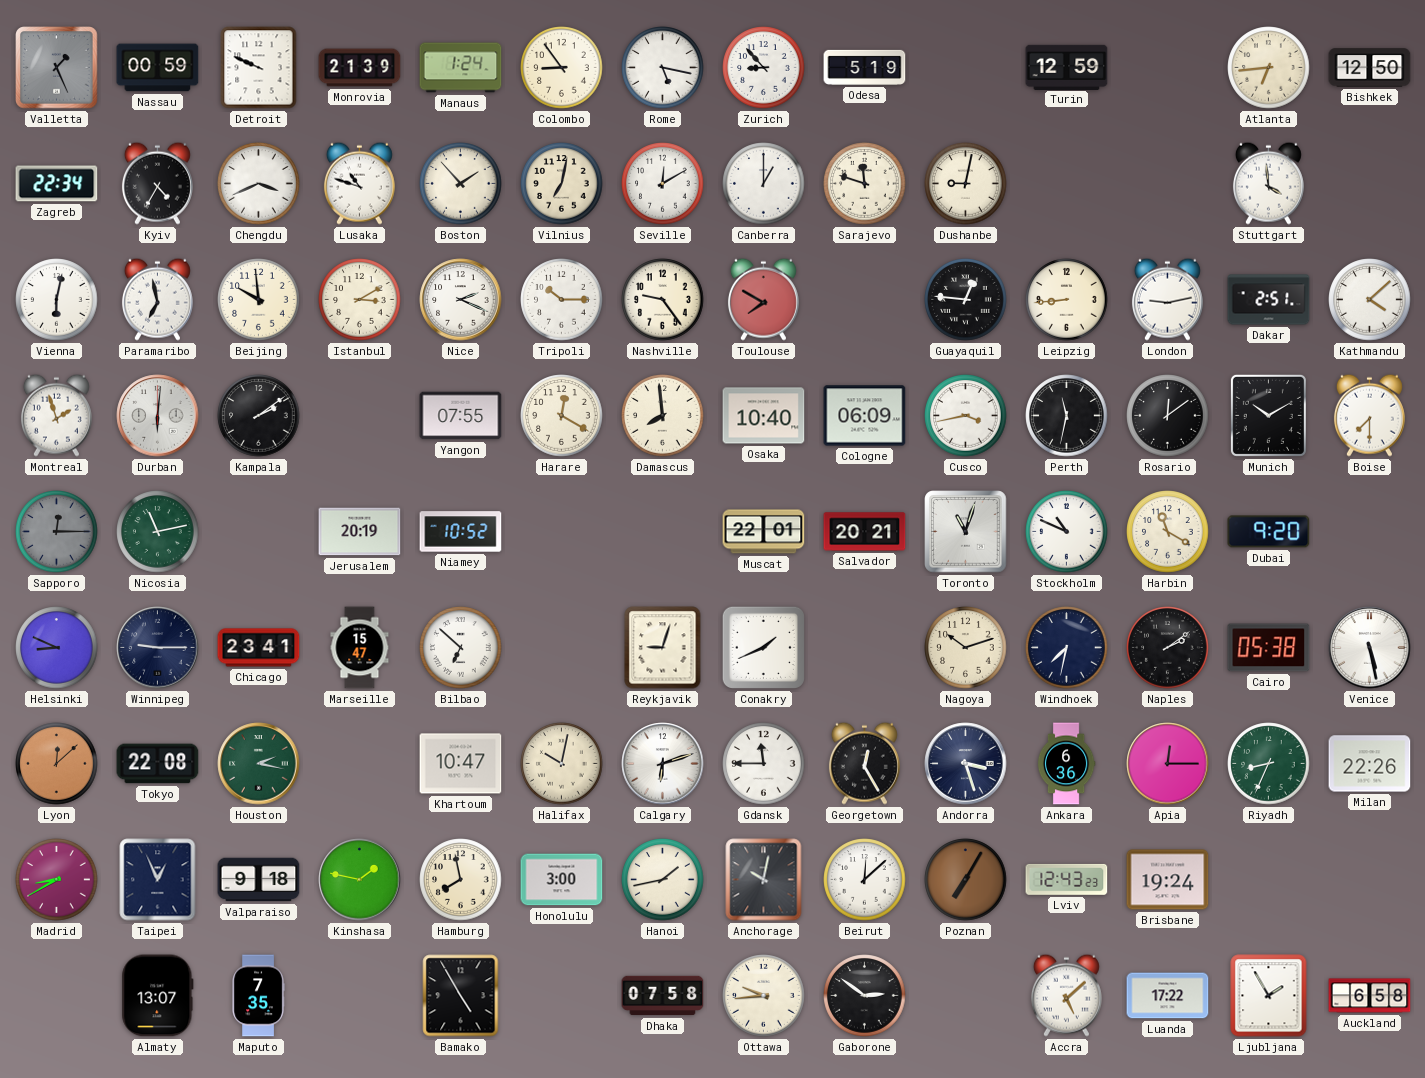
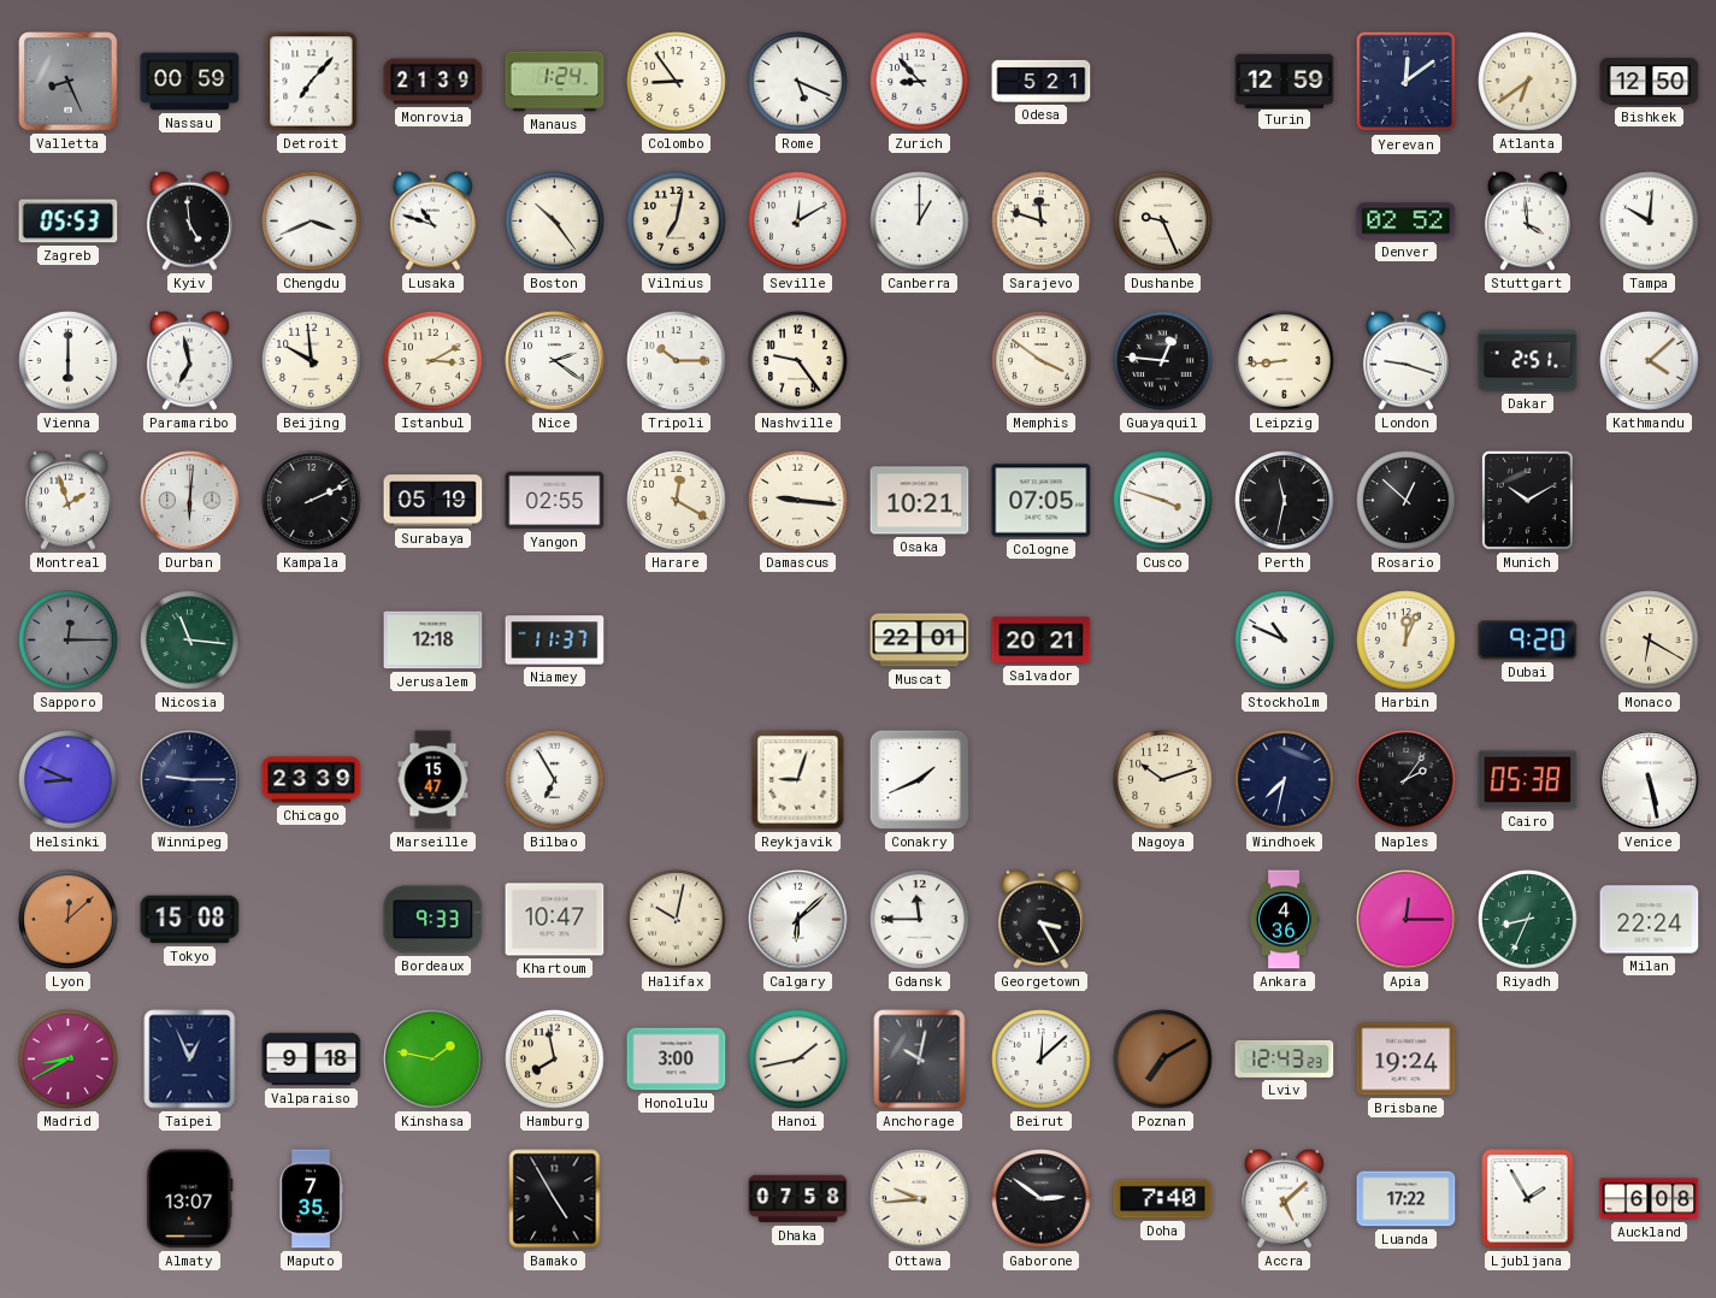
Valletta: 1:26 -> 8:26
Detroit: 9:49 -> 7:07
Rome: 5:17 -> 5:19
Odesa: 5:19 -> 5:21
Yerevan: none -> 12:09
Atlanta: 6:44 -> 6:39
Zagreb: 22:34 -> 05:53
Kyiv: 4:35 -> 4:59
Boston: 1:53 -> 10:24
Dushanbe: 9:02 -> 9:26
Denver: none -> 02:52
Tampa: none -> 10:01
Vienna: 6:02 -> 6:00
Nice: 2:19 -> 2:21
Toulouse: 7:50 -> none
Memphis: none -> 3:51
London: 9:13 -> 9:18
Kampala: 2:09 -> 2:11
Surabaya: none -> 05:19
Yangon: 07:55 -> 02:55
Damascus: 7:59 -> 9:16
Osaka: 10:40 -> 10:21
Cologne: 06:09 -> 07:05
Cusco: 3:43 -> 3:48
Rosario: 12:09 -> 12:52
Boise: 7:30 -> none
Nicosia: 11:13 -> 11:16
Jerusalem: 20:19 -> 12:18
Niamey: 10:52 -> 11:37
Toronto: 11:03 -> none
Harbin: 11:20 -> 12:04
Monaco: none -> 6:20
Chicago: 23:41 -> 23:39
Bilbao: 6:52 -> 6:55
Naples: 2:09 -> 2:06
Tokyo: 22:08 -> 15:08
Houston: 2:17 -> none
Bordeaux: none -> 9:33
Calgary: 6:12 -> 6:08
Georgetown: 12:25 -> 3:25
Andorra: 3:27 -> none
Ankara: 6:36 -> 4:36
Milan: 22:26 -> 22:24
Poznan: 7:05 -> 7:10
Doha: none -> 7:40
Auckland: 6:58 -> 6:08
